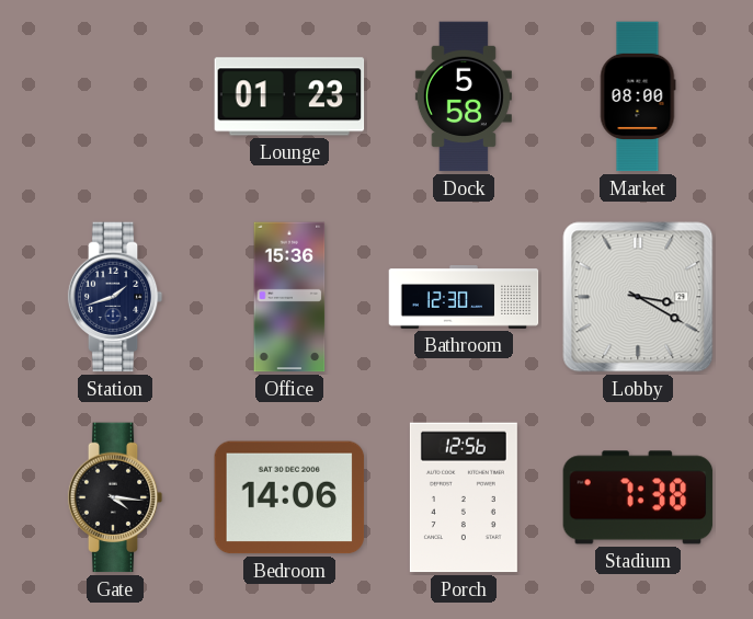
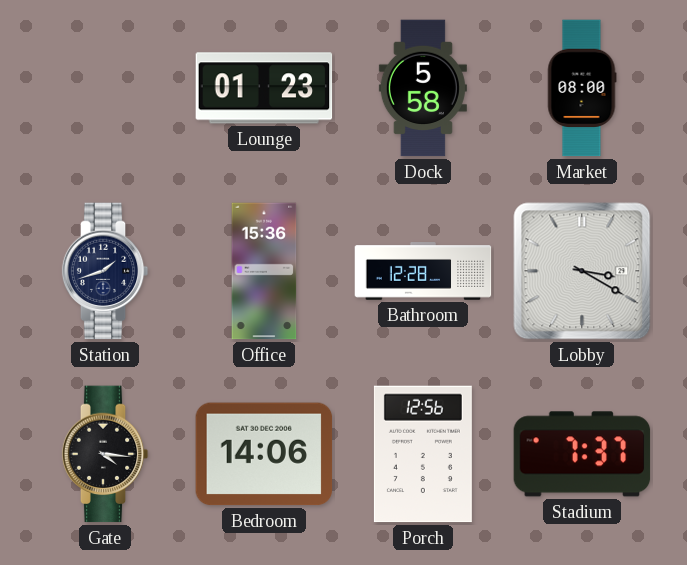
Bathroom: 12:30 -> 12:28
Stadium: 7:38 -> 7:37
